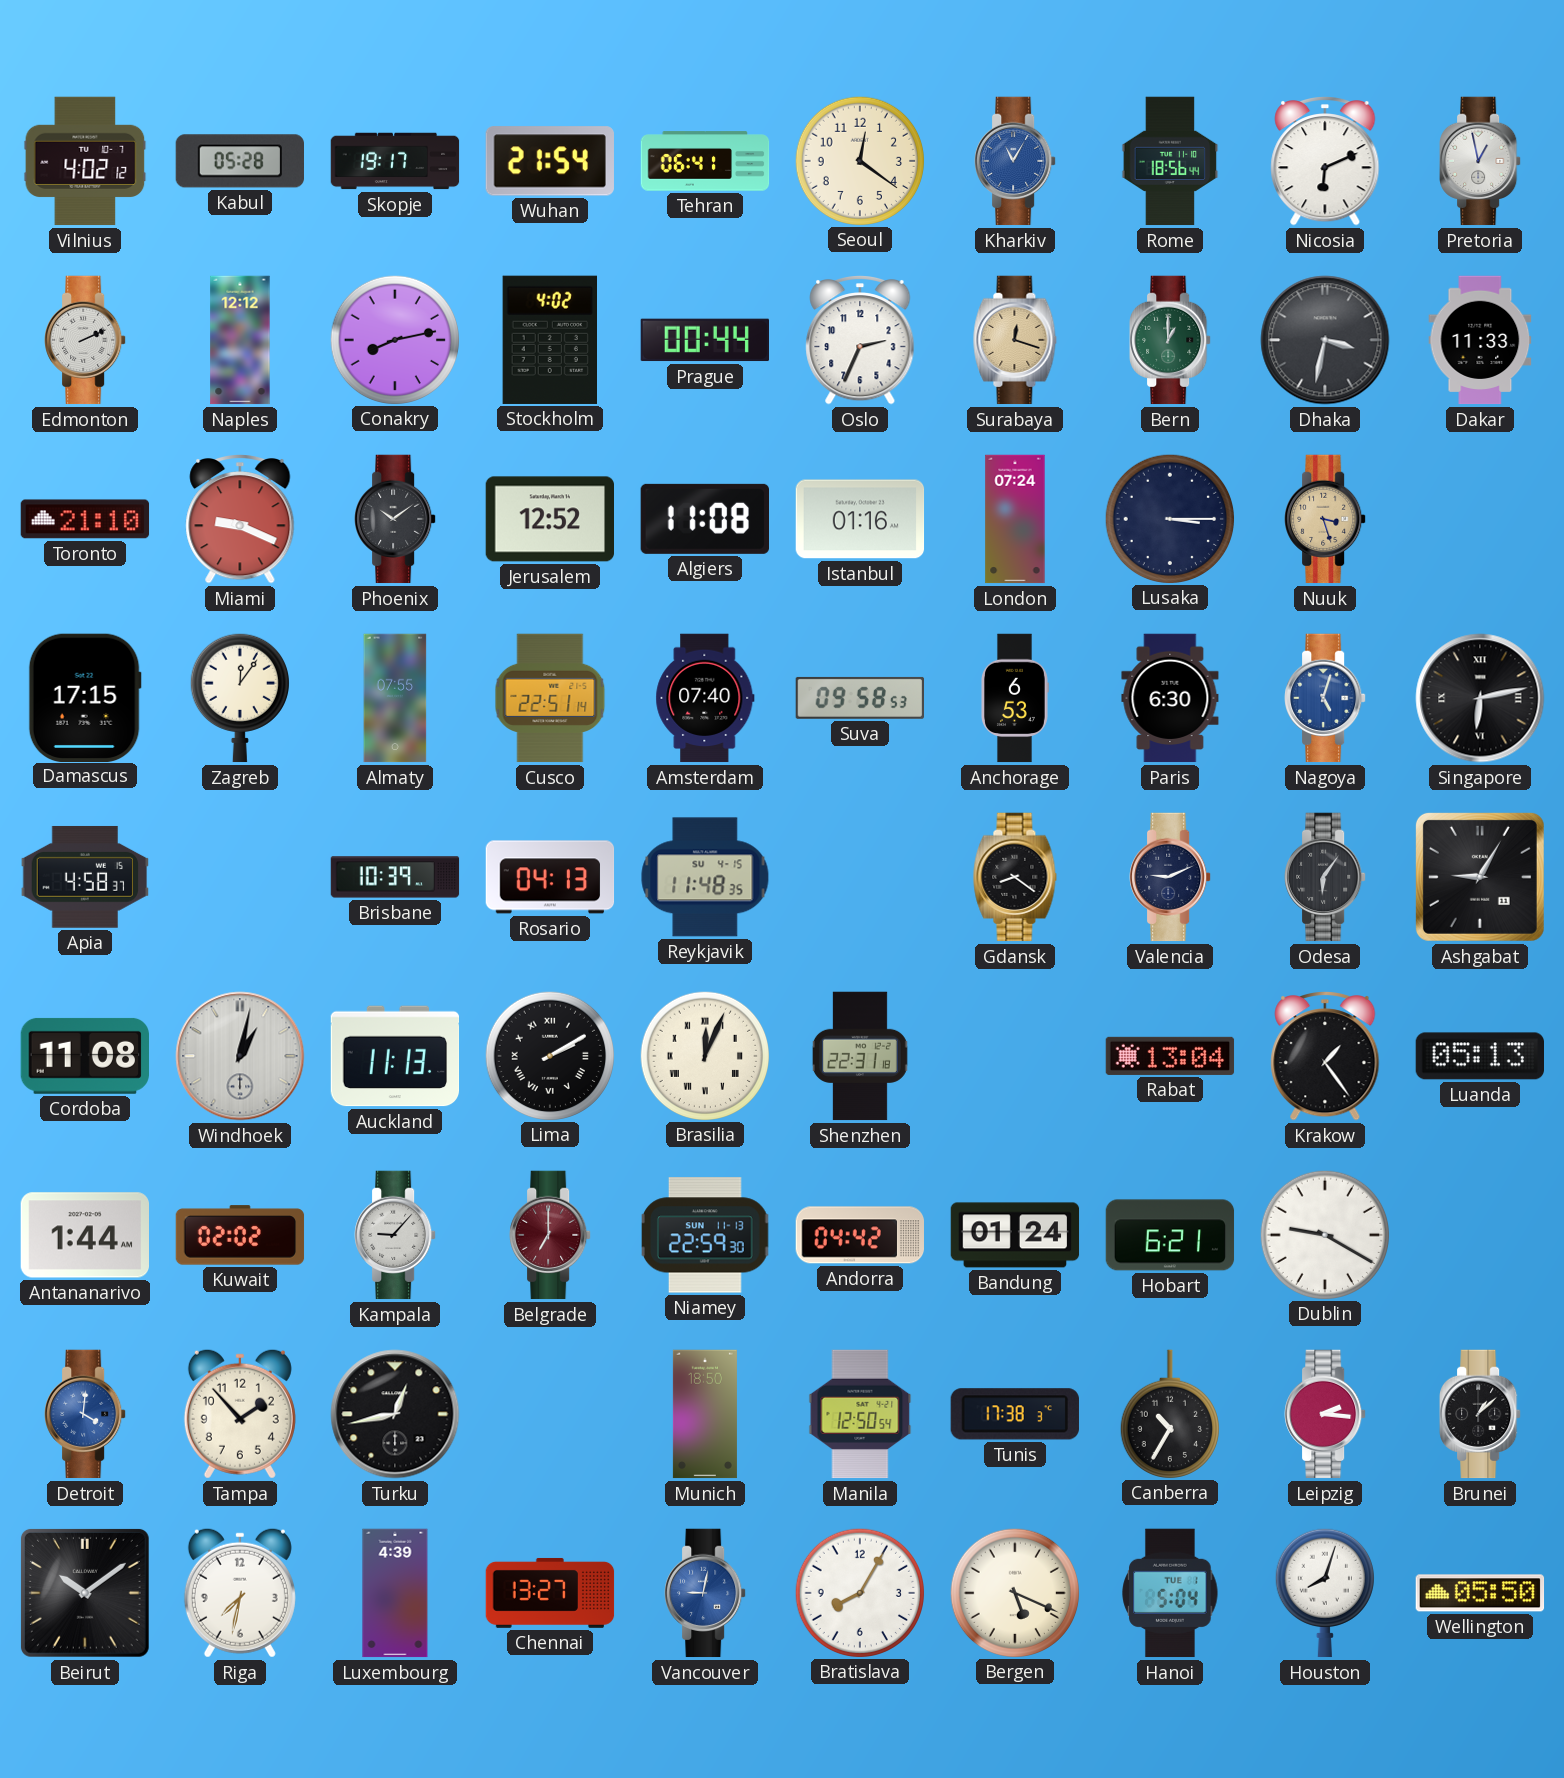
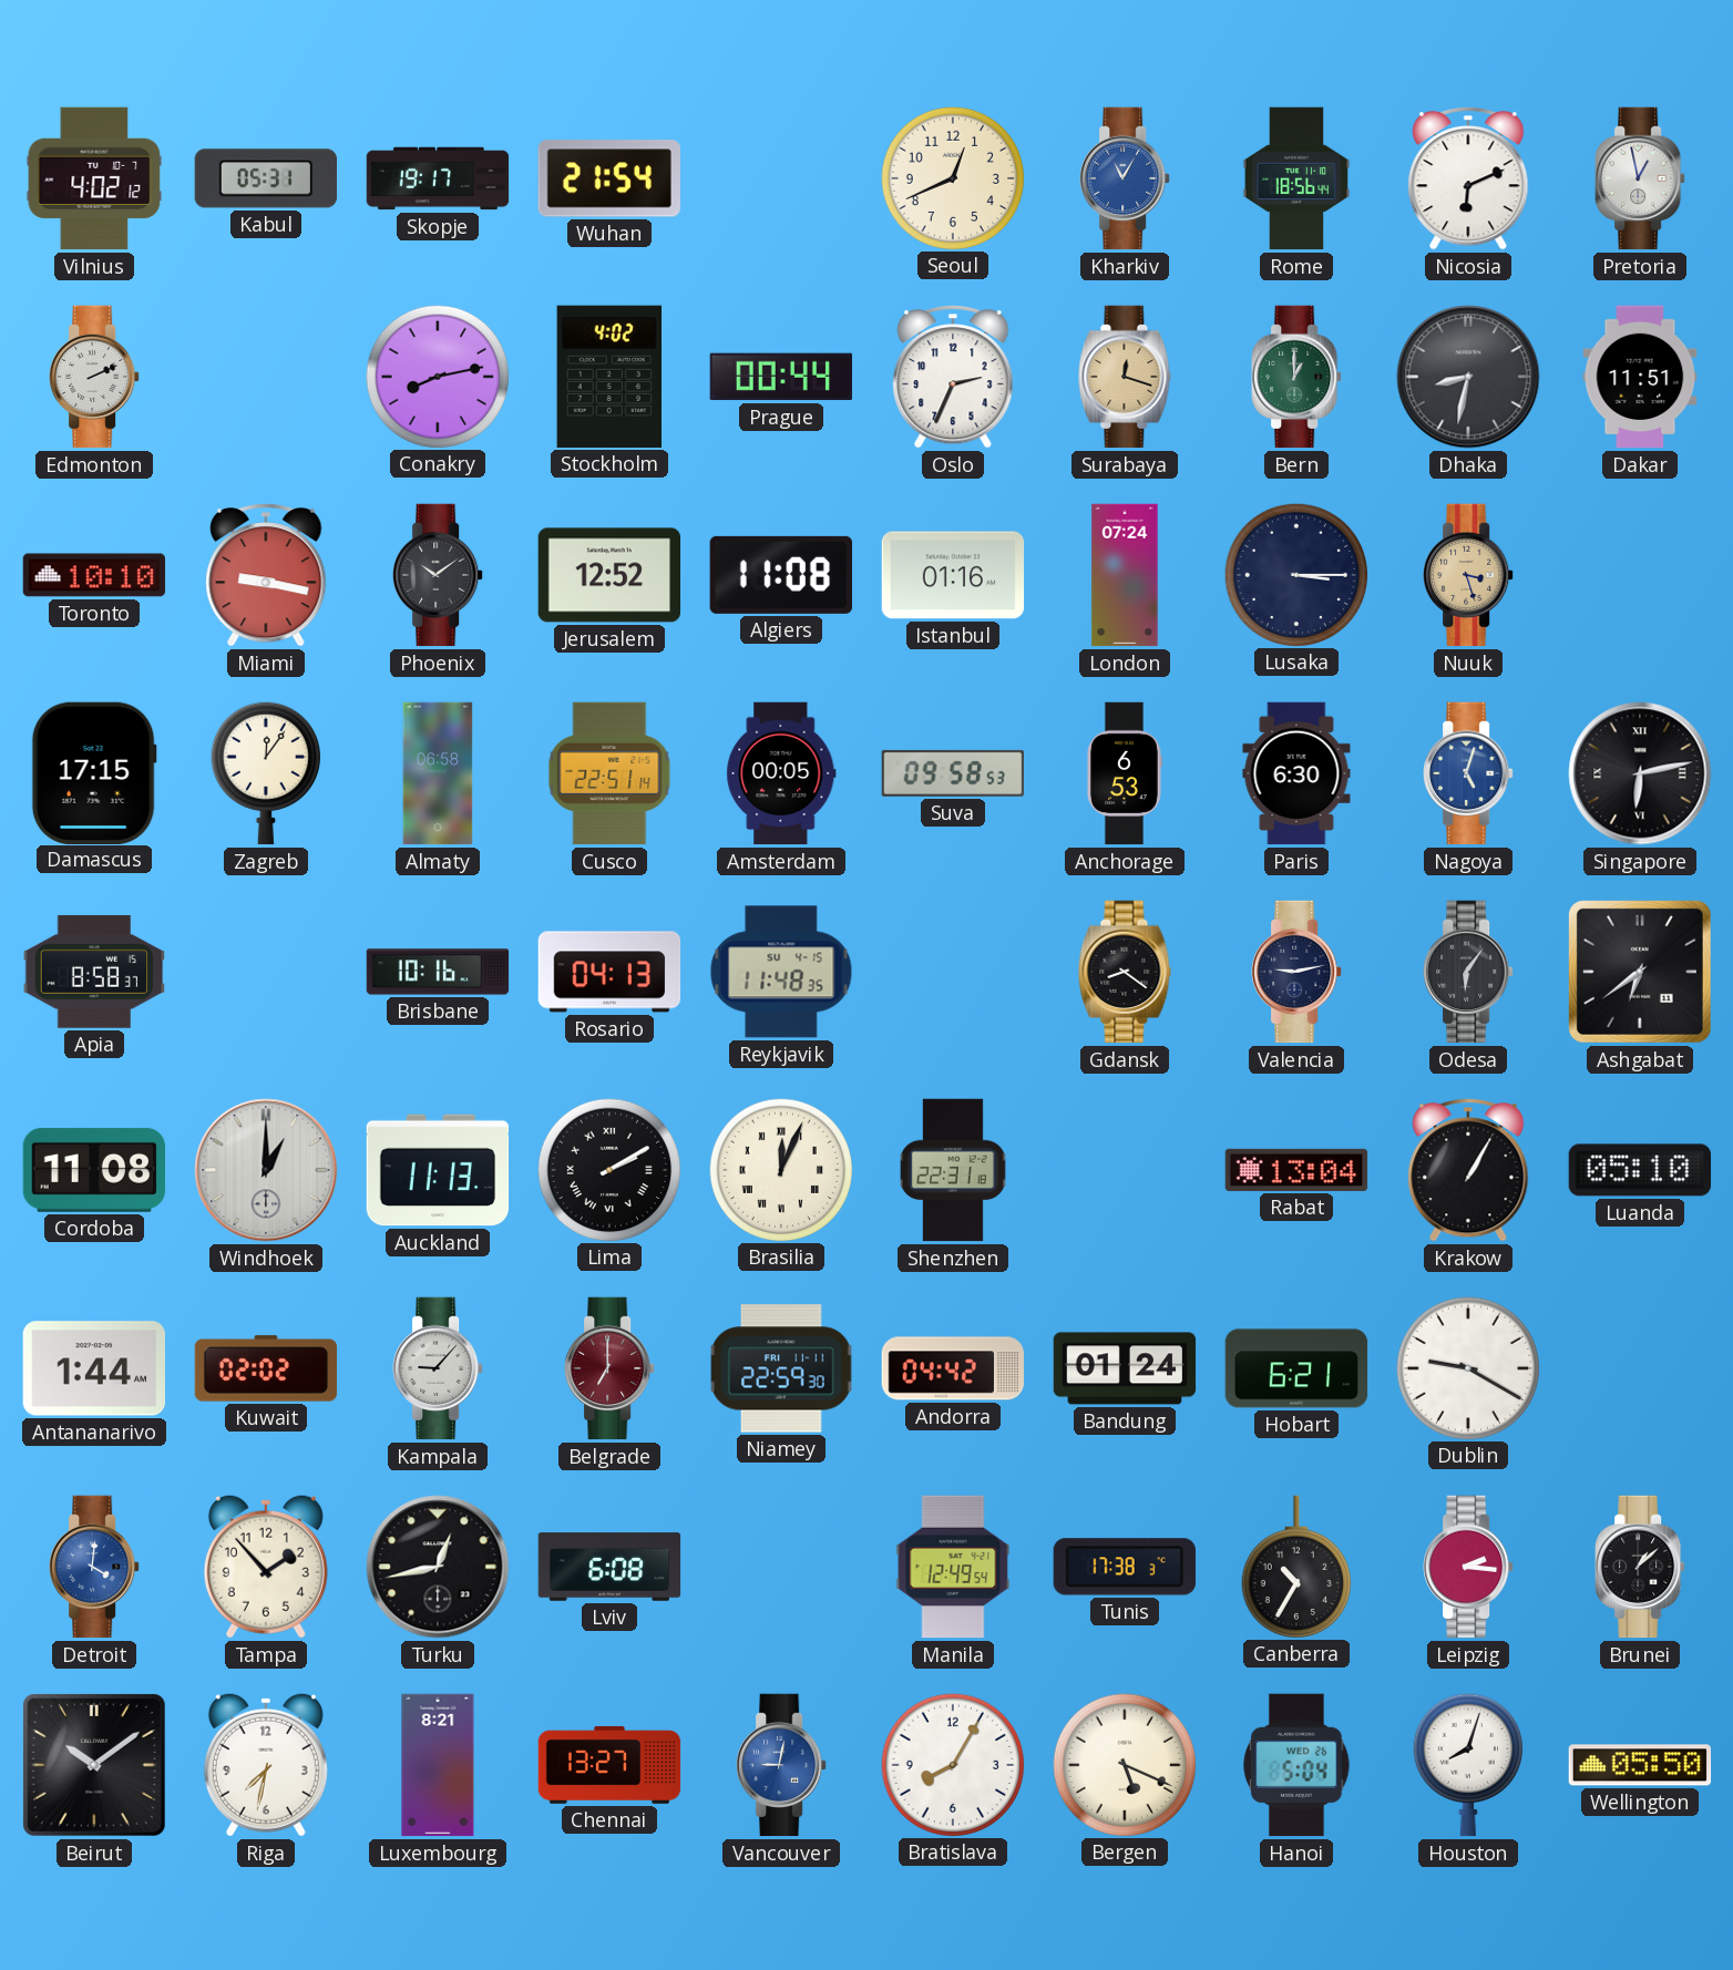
Kabul: 05:28 -> 05:31
Tehran: 06:41 -> none
Seoul: 12:21 -> 12:41
Naples: 12:12 -> none
Dhaka: 3:32 -> 8:32
Dakar: 11:33 -> 11:51
Toronto: 21:10 -> 10:10
Miami: 9:19 -> 9:17
Almaty: 07:55 -> 06:58
Amsterdam: 07:40 -> 00:05
Apia: 4:58 -> 8:58
Brisbane: 10:39 -> 10:16
Valencia: 9:11 -> 9:13
Ashgabat: 9:05 -> 6:39
Windhoek: 1:02 -> 1:00
Krakow: 1:24 -> 1:05
Luanda: 05:13 -> 05:10
Niamey date: SUN 11-13 -> FRI 11-11
Lviv: none -> 6:08
Munich: 18:50 -> none
Manila: 12:50 -> 12:49
Luxembourg: 4:39 -> 8:21
Hanoi date: TUE 1 -> WED 26
